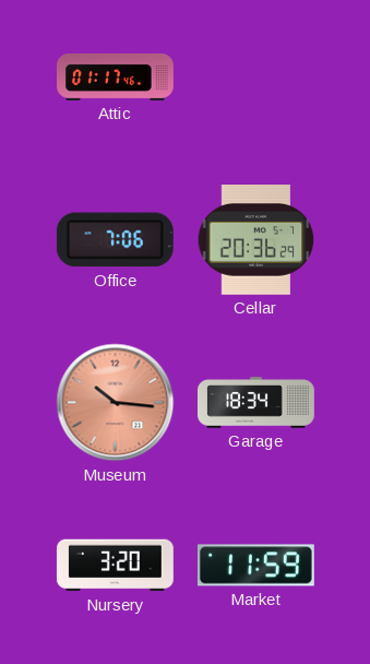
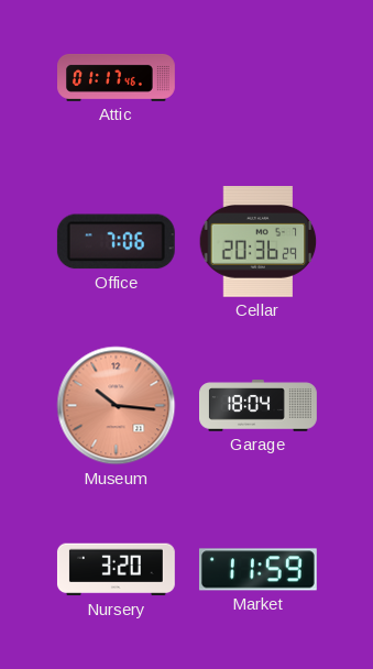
Garage: 18:34 -> 18:04
